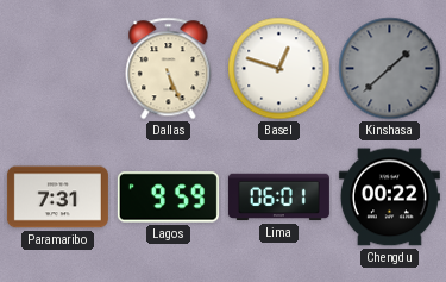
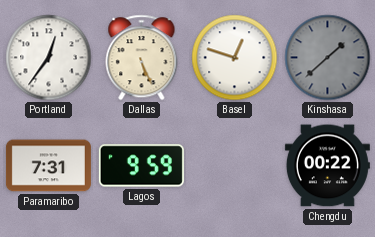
Portland: none -> 12:36
Lima: 06:01 -> none
